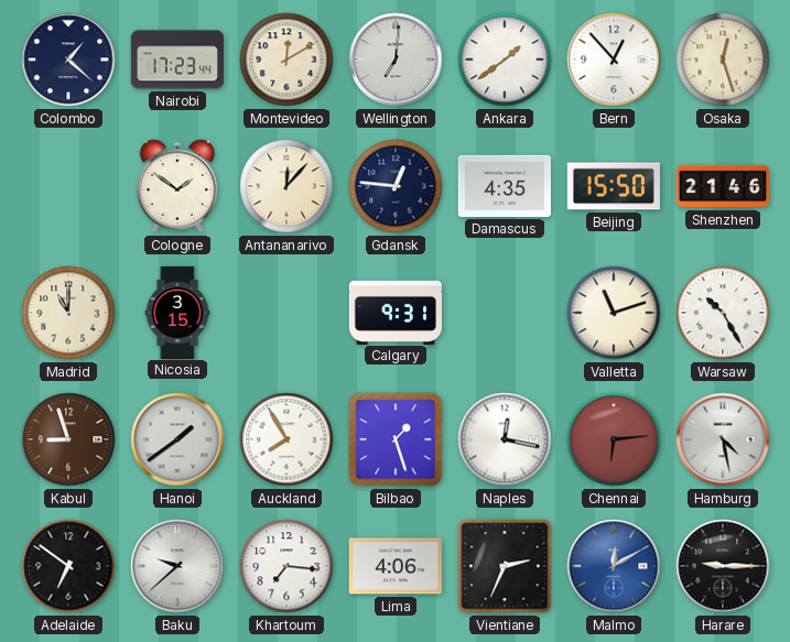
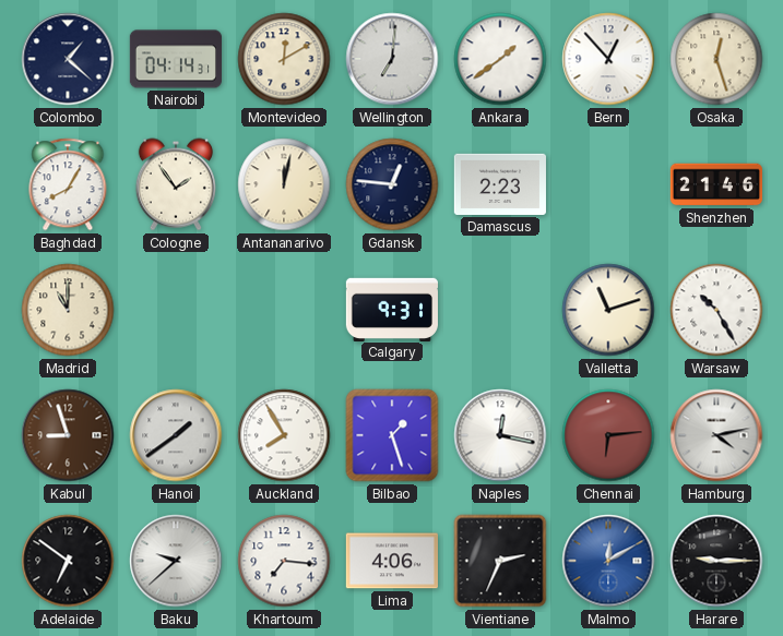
Nairobi: 17:23 -> 04:14
Baghdad: none -> 8:05
Cologne: 1:51 -> 1:54
Antananarivo: 12:07 -> 12:02
Damascus: 4:35 -> 2:23
Beijing: 15:50 -> none
Nicosia: 3:15 -> none
Hamburg: 4:28 -> 4:13
